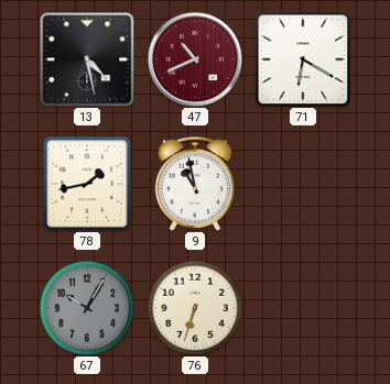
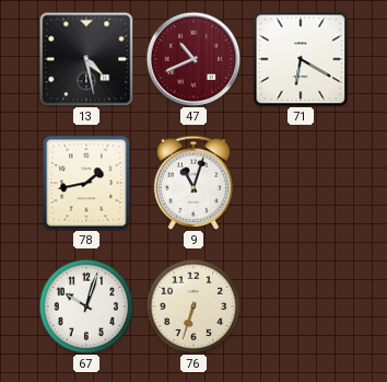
9: 10:58 -> 11:03
67: 10:05 -> 10:03
67 dial: grey -> white
